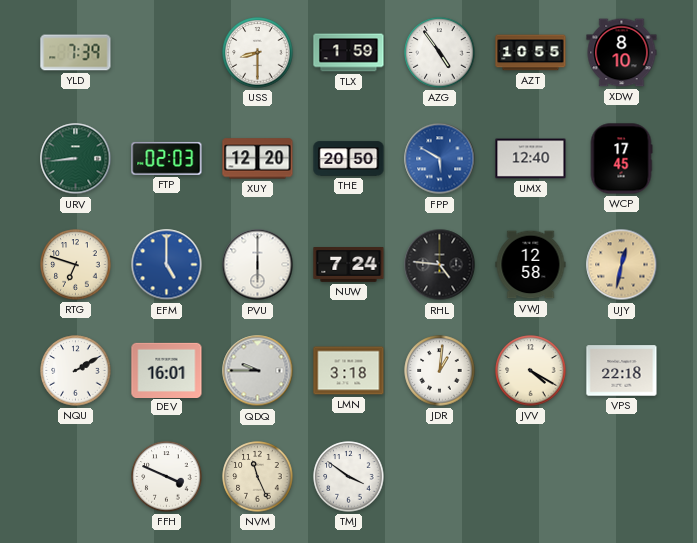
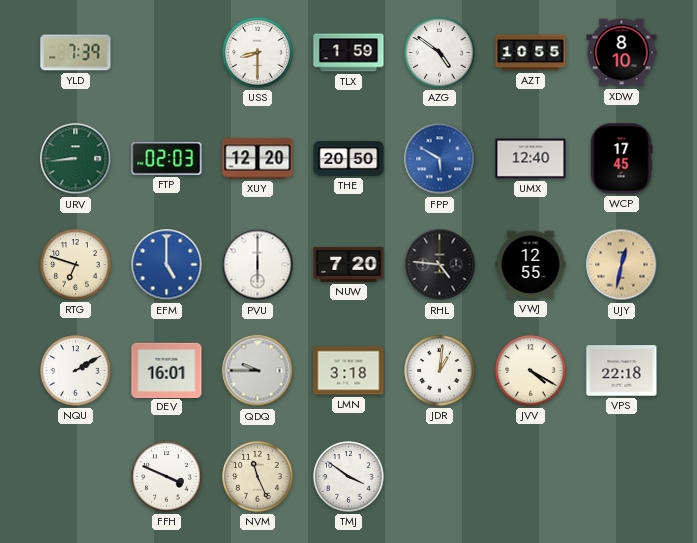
AZG: 4:54 -> 4:51
NUW: 7:24 -> 7:20
VWJ: 12:58 -> 12:55
